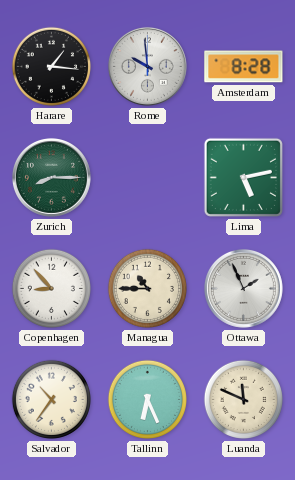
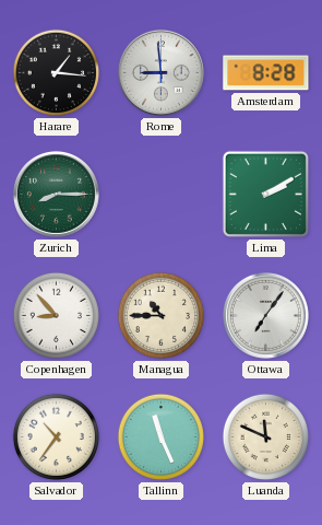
Rome: 9:59 -> 8:59
Lima: 5:13 -> 2:10
Ottawa: 1:56 -> 7:06
Tallinn: 6:26 -> 11:26
